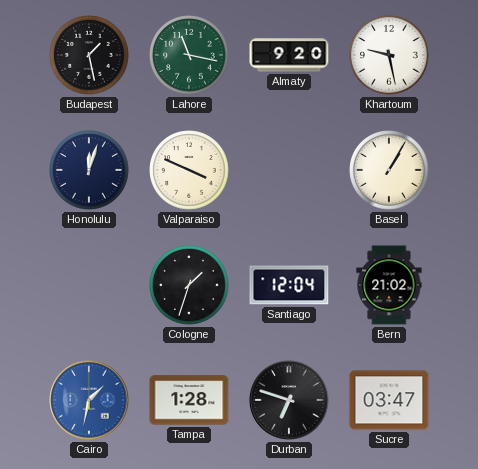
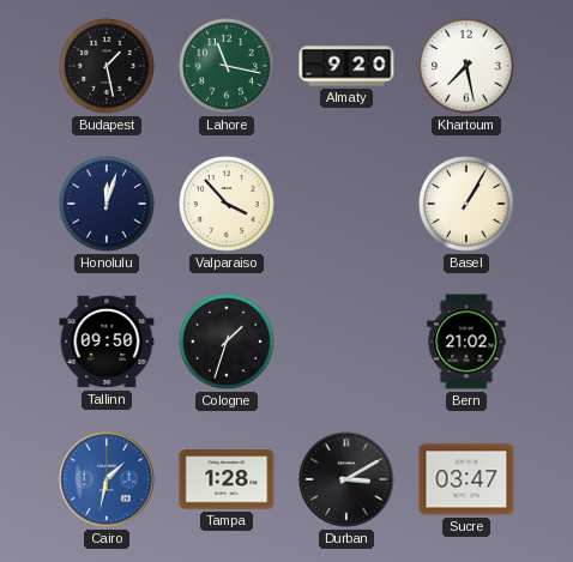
Khartoum: 9:28 -> 7:28
Valparaiso: 3:49 -> 3:53
Tallinn: none -> 09:50
Santiago: 12:04 -> none
Durban: 6:48 -> 3:10
